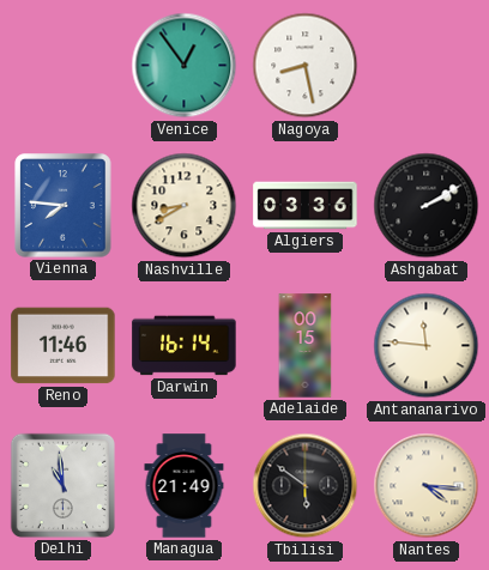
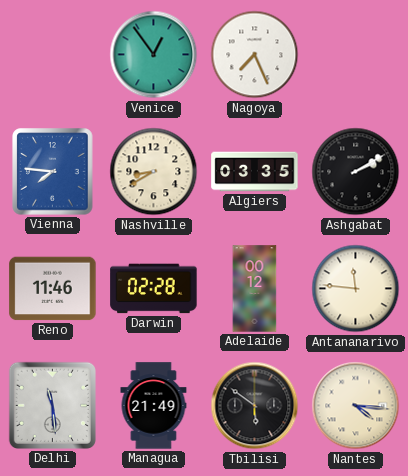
Nagoya: 8:28 -> 7:26
Algiers: 03:36 -> 03:35
Darwin: 16:14 -> 02:28
Adelaide: 00:15 -> 00:12
Delhi: 10:59 -> 11:29
